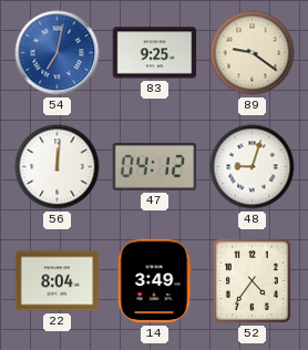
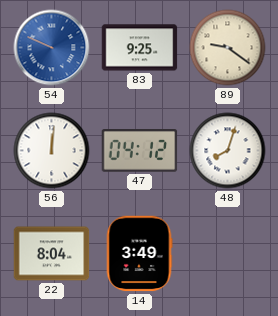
54: 7:02 -> 9:49
48: 9:03 -> 8:03
52: 4:36 -> none
